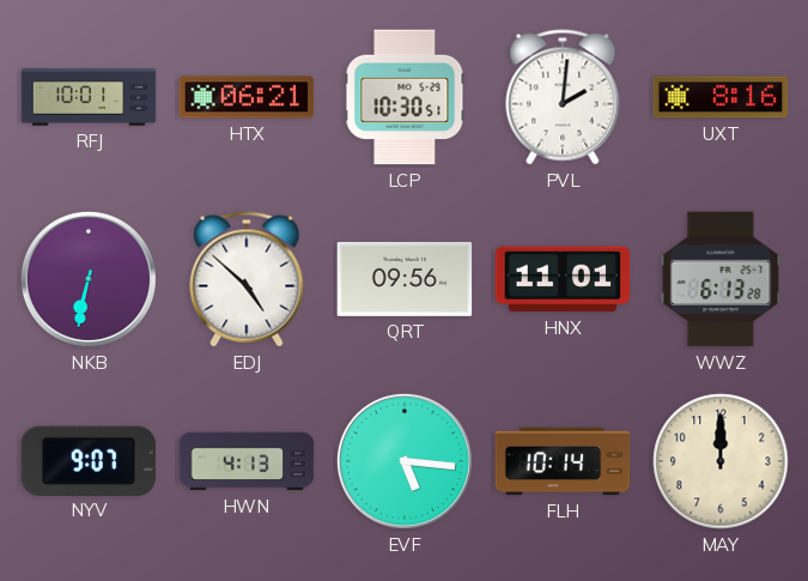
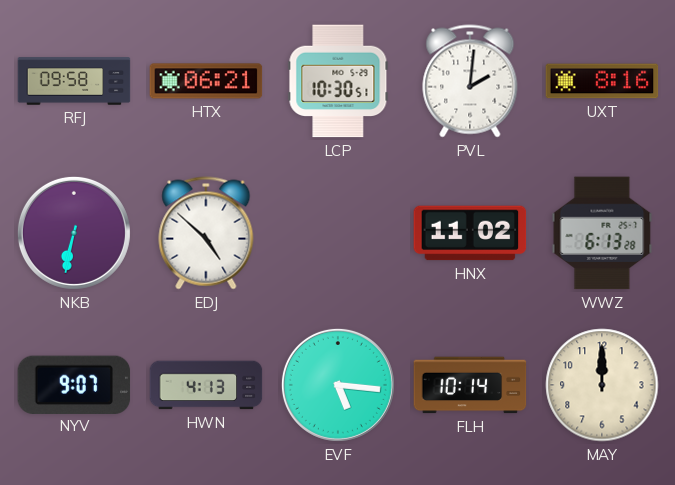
RFJ: 10:01 -> 09:58
QRT: 09:56 -> none
HNX: 11:01 -> 11:02
